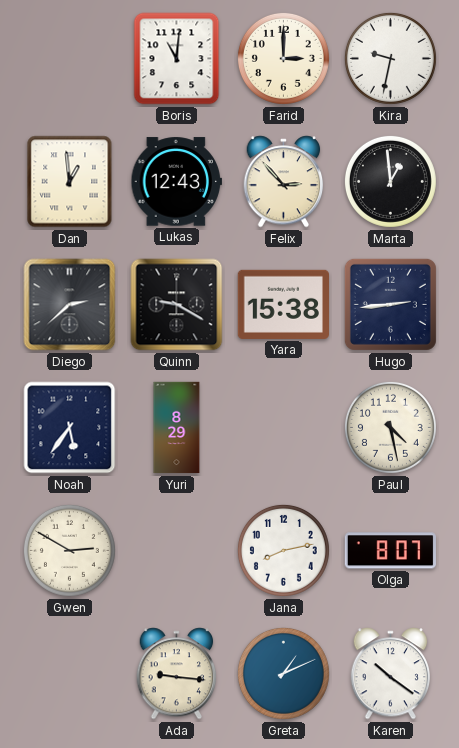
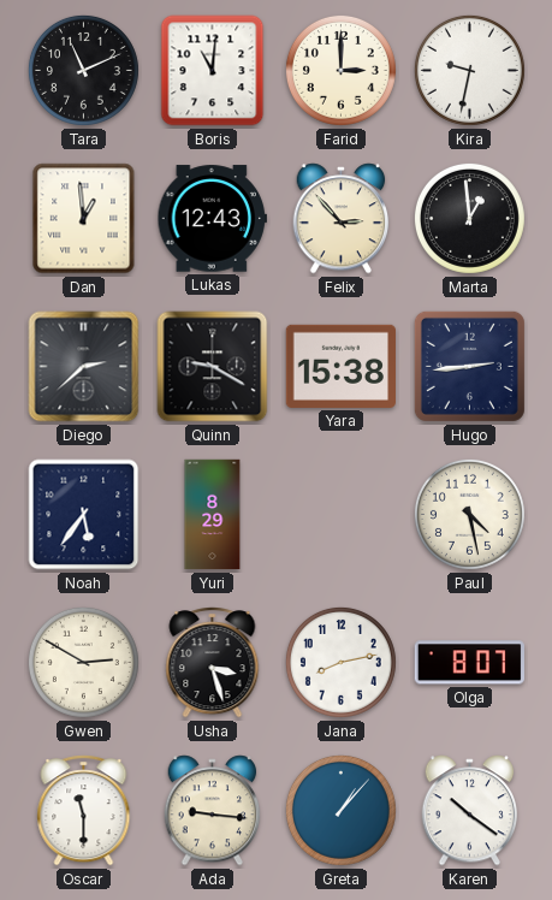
Tara: none -> 11:11
Usha: none -> 3:27
Oscar: none -> 11:30
Greta: 1:11 -> 1:07
